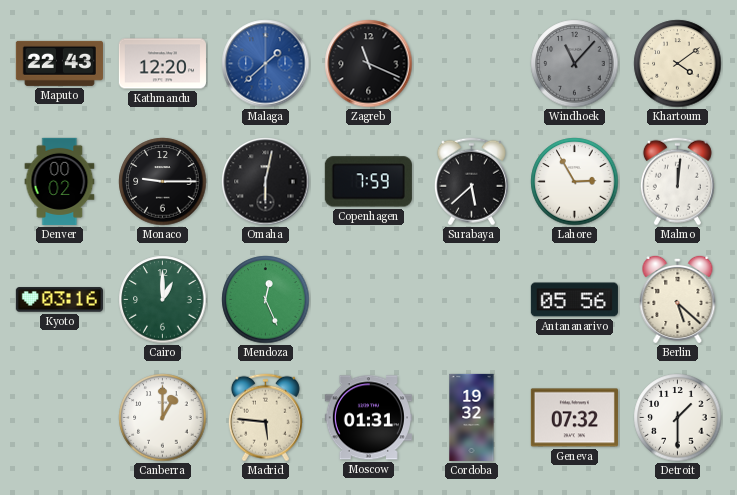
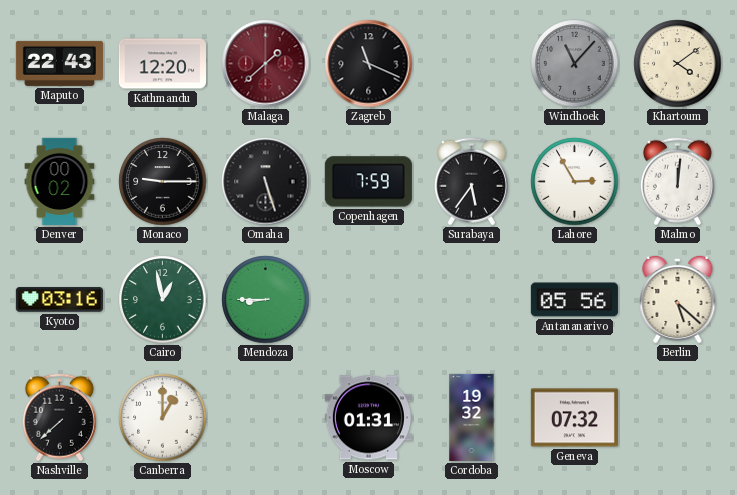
Malaga dial: blue -> burgundy
Omaha: 6:02 -> 5:27
Surabaya: 5:38 -> 5:36
Cairo: 1:00 -> 12:58
Mendoza: 12:26 -> 8:45
Nashville: none -> 7:38
Madrid: 5:46 -> none
Detroit: 1:30 -> none
